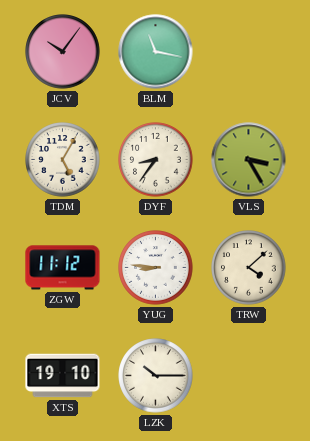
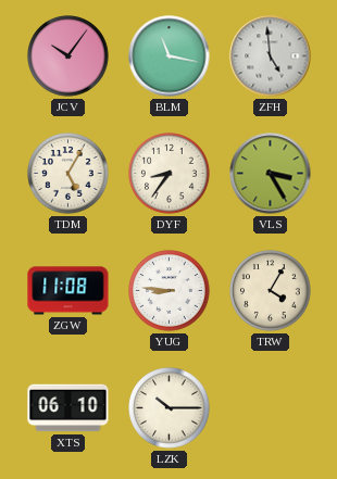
ZFH: none -> 4:59
ZGW: 11:12 -> 11:08
TRW: 4:08 -> 4:05
XTS: 19:10 -> 06:10
